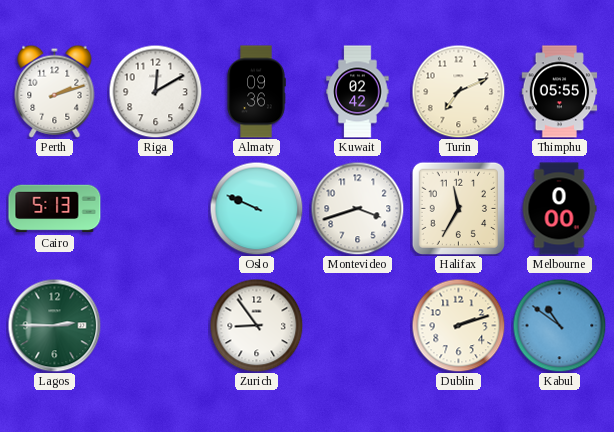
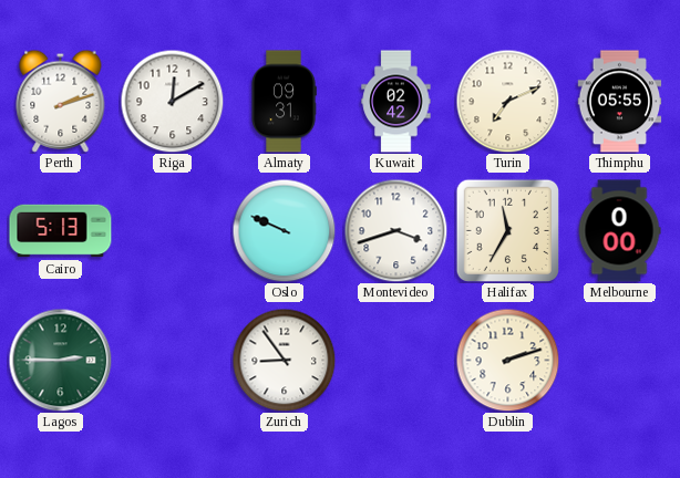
Almaty: 09:36 -> 09:31
Kabul: 10:51 -> none
